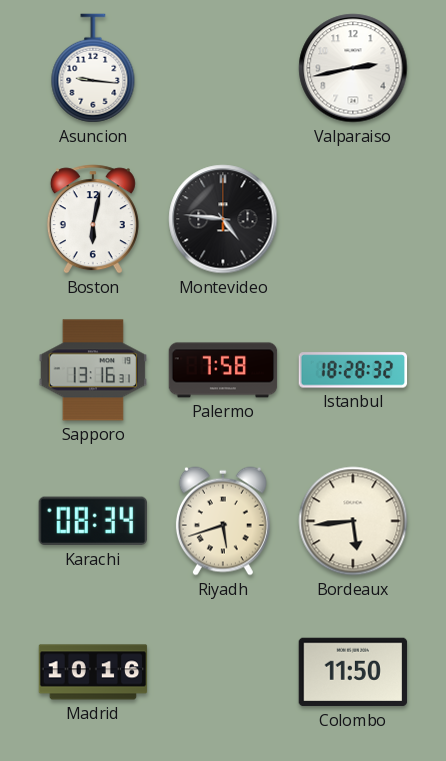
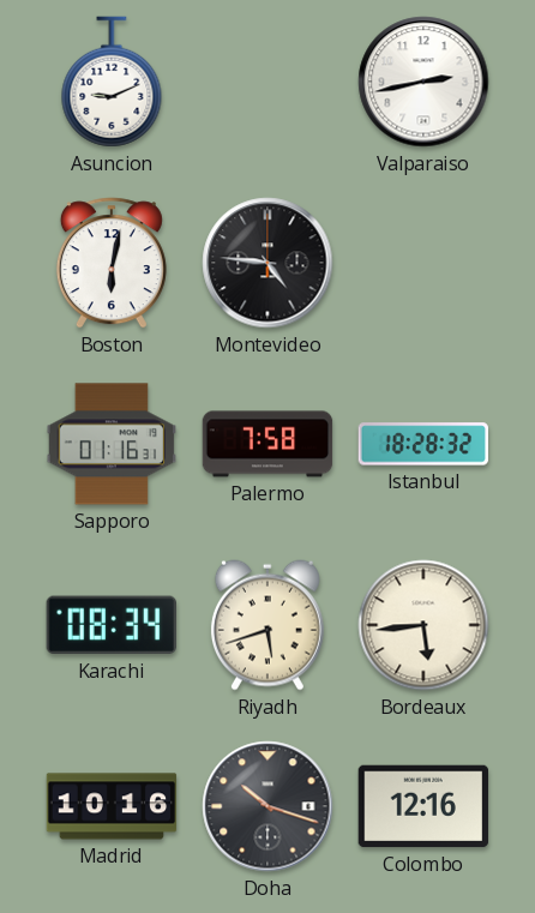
Asuncion: 9:16 -> 9:11
Sapporo: 13:16 -> 01:16
Doha: none -> 10:18
Colombo: 11:50 -> 12:16
